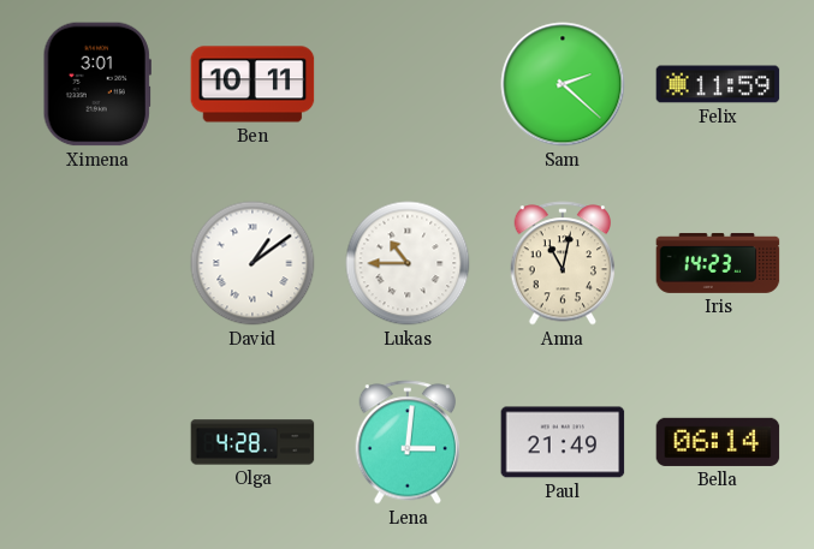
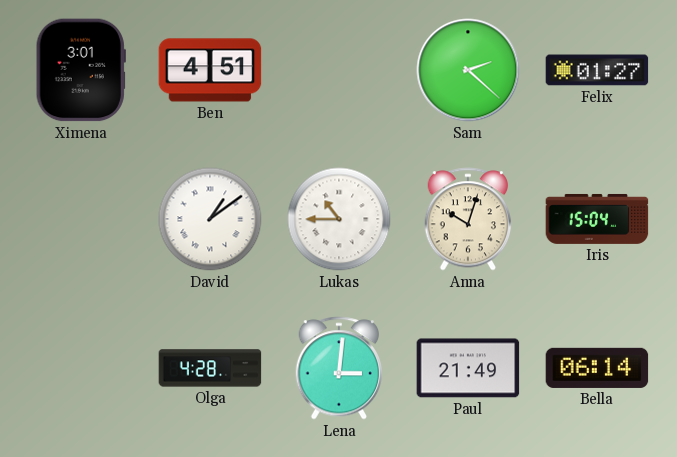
Ben: 10:11 -> 4:51
Felix: 11:59 -> 01:27
Anna: 11:02 -> 10:03
Iris: 14:23 -> 15:04
